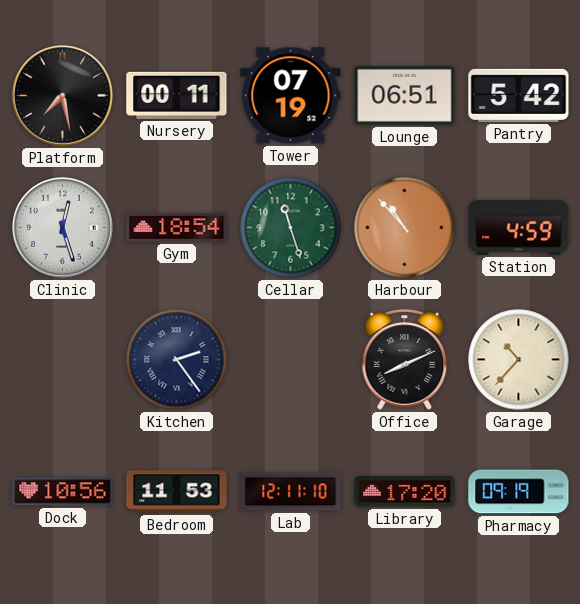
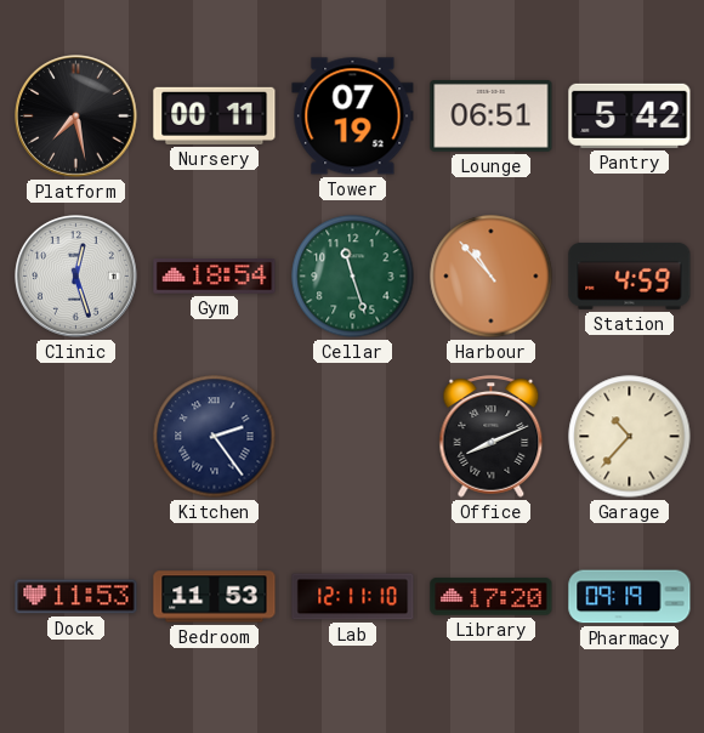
Dock: 10:56 -> 11:53
